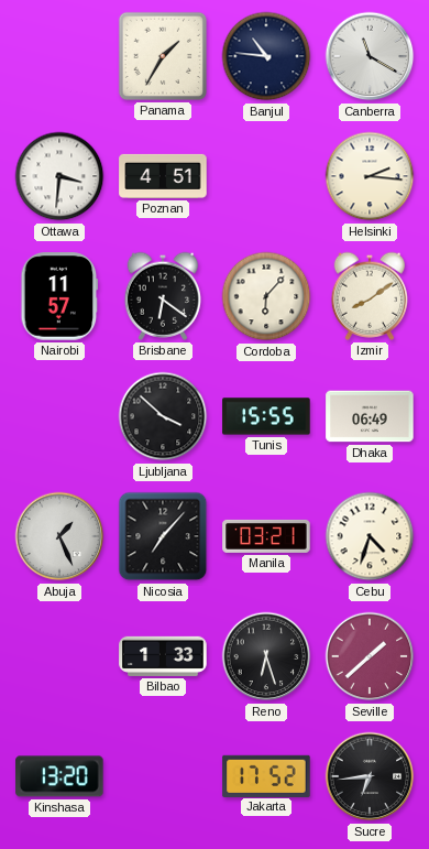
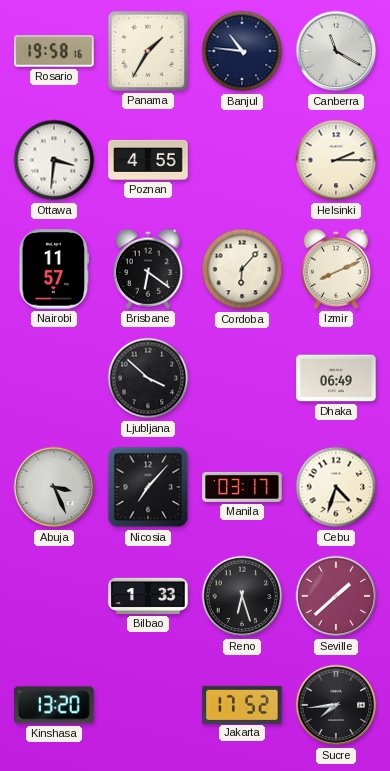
Rosario: none -> 19:58
Poznan: 4:51 -> 4:55
Helsinki: 2:16 -> 2:15
Izmir: 8:09 -> 8:11
Tunis: 15:55 -> none
Abuja: 1:26 -> 3:26
Manila: 03:21 -> 03:17
Sucre: 6:44 -> 7:44
